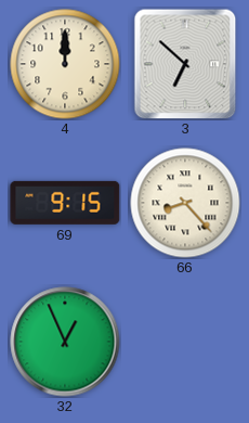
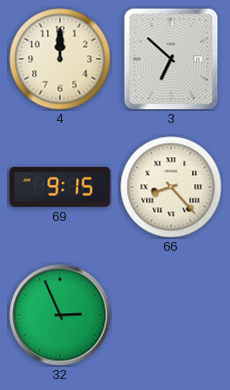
32: 12:56 -> 2:56
